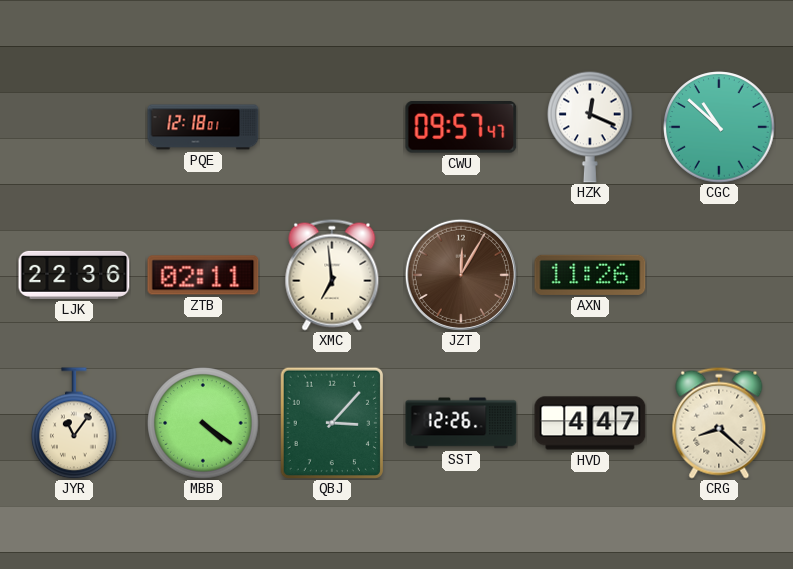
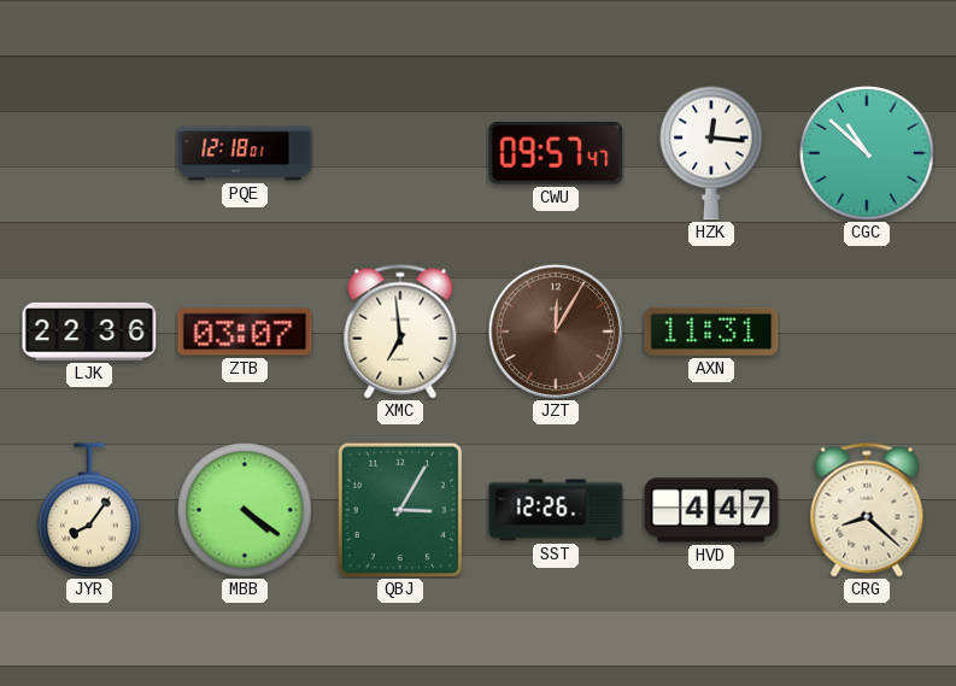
HZK: 12:19 -> 12:16
ZTB: 02:11 -> 03:07
AXN: 11:26 -> 11:31
JYR: 11:06 -> 8:06
QBJ: 3:07 -> 3:05
